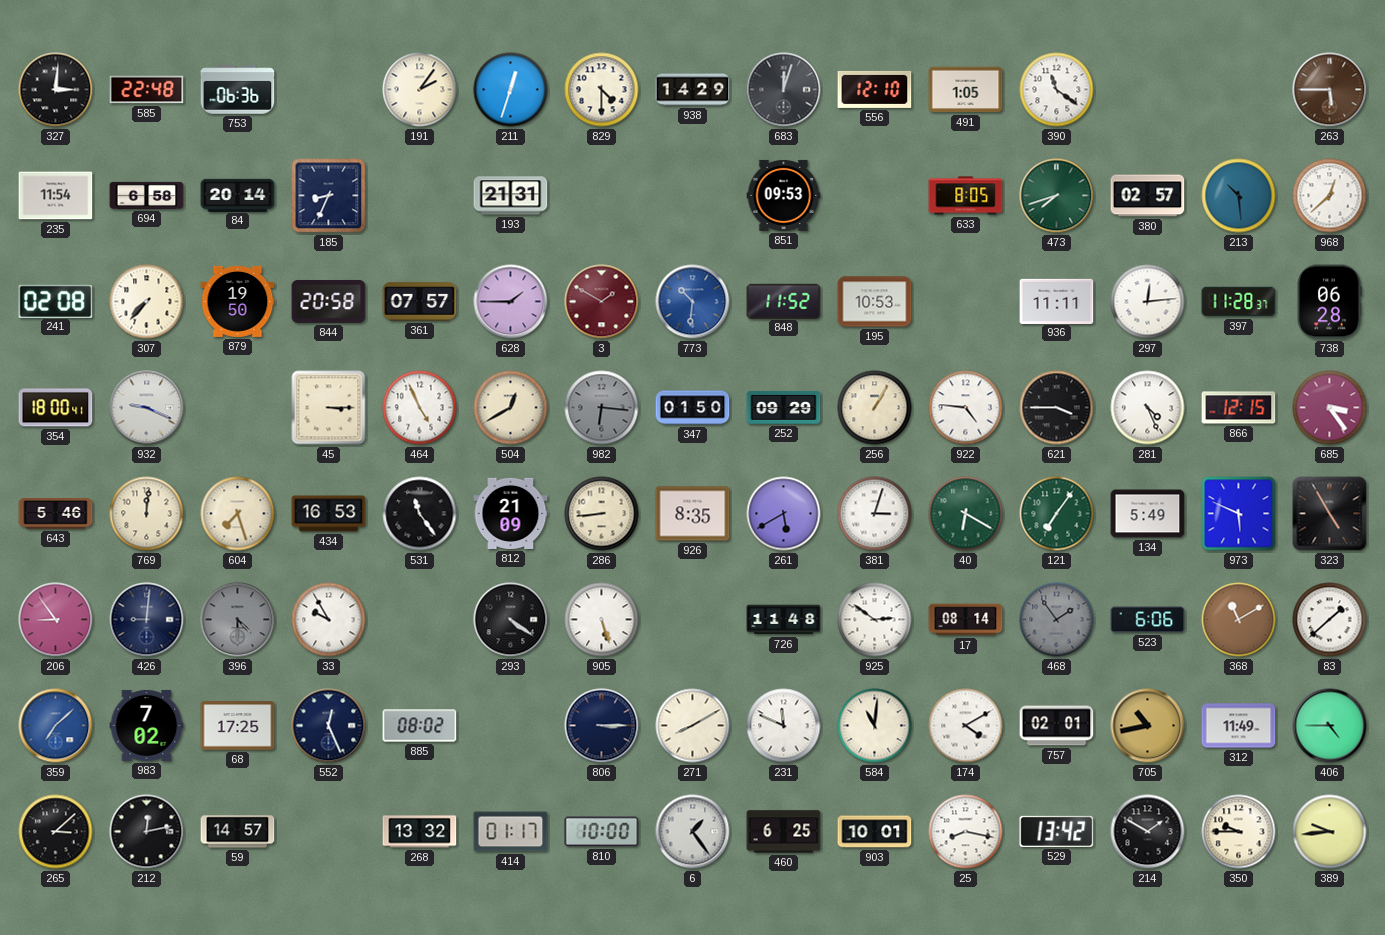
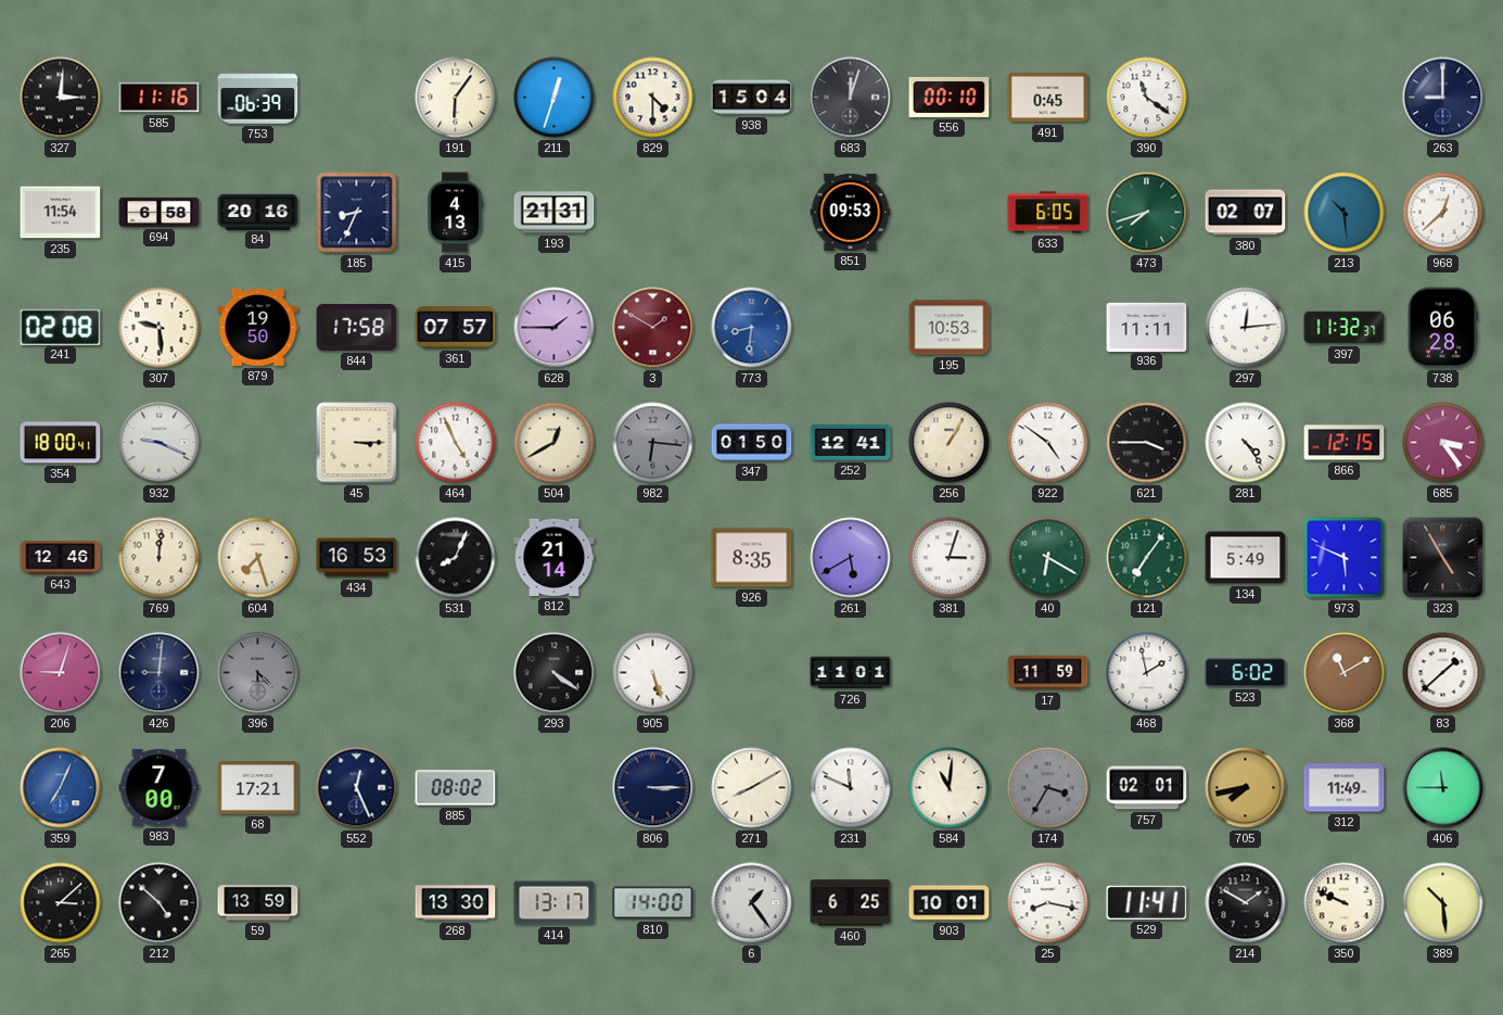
585: 22:48 -> 11:16
753: 06:36 -> 06:39
191: 2:06 -> 6:06
938: 14:29 -> 15:04
556: 12:10 -> 00:10
491: 1:05 -> 0:45
263: 5:45 -> 9:00
263 dial: brown -> navy
84: 20:14 -> 20:16
415: none -> 4:13
633: 8:05 -> 6:05
380: 02:57 -> 02:07
307: 7:37 -> 9:29
844: 20:58 -> 17:58
773: 10:31 -> 8:31
848: 11:52 -> none
397: 11:28 -> 11:32
252: 09:29 -> 12:41
922: 4:46 -> 4:51
281: 4:26 -> 4:24
643: 5:46 -> 12:46
531: 11:24 -> 8:04
812: 21:09 -> 21:14
286: 8:44 -> none
206: 8:54 -> 9:03
33: 9:55 -> none
726: 11:48 -> 11:01
925: 2:51 -> none
17: 08:14 -> 11:59
468: 1:54 -> 1:58
468 dial: grey -> white
523: 6:06 -> 6:02
359: 7:08 -> 7:04
983: 7:02 -> 7:00
68: 17:25 -> 17:21
174: 4:10 -> 3:35
174 dial: white -> grey
705: 10:43 -> 7:43
406: 4:45 -> 11:45
212: 12:13 -> 4:52
59: 14:57 -> 13:59
268: 13:32 -> 13:30
414: 01:17 -> 13:17
810: 10:00 -> 14:00
529: 13:42 -> 11:41
350: 9:45 -> 9:49
389: 9:44 -> 10:29
